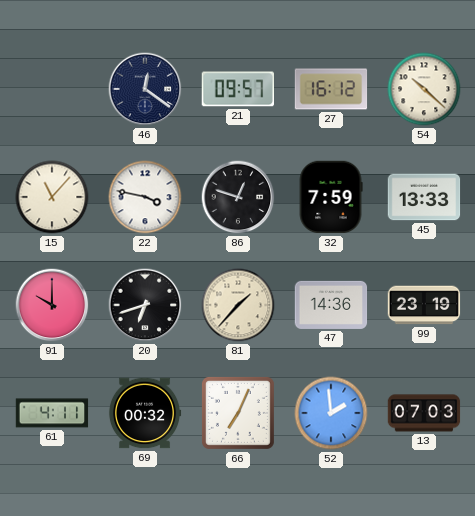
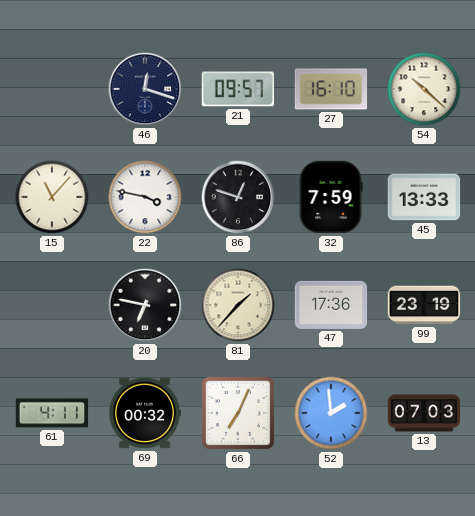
46: 12:21 -> 12:18
27: 16:12 -> 16:10
91: 10:00 -> none
20: 6:42 -> 6:47
47: 14:36 -> 17:36
